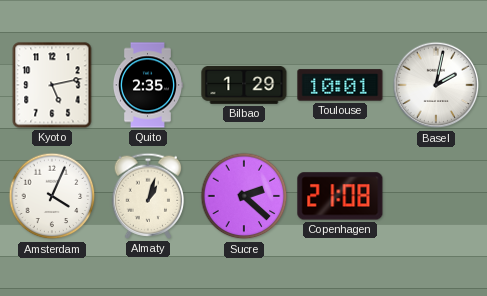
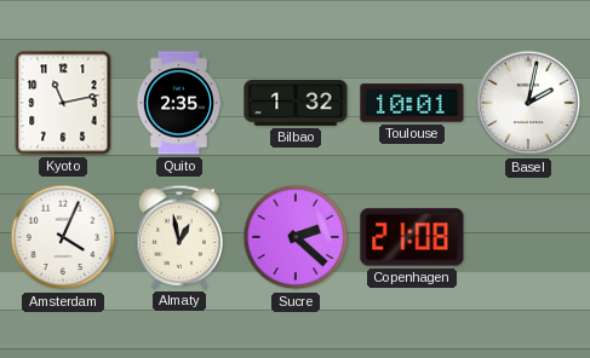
Kyoto: 5:13 -> 11:13
Bilbao: 1:29 -> 1:32
Almaty: 1:03 -> 12:58
